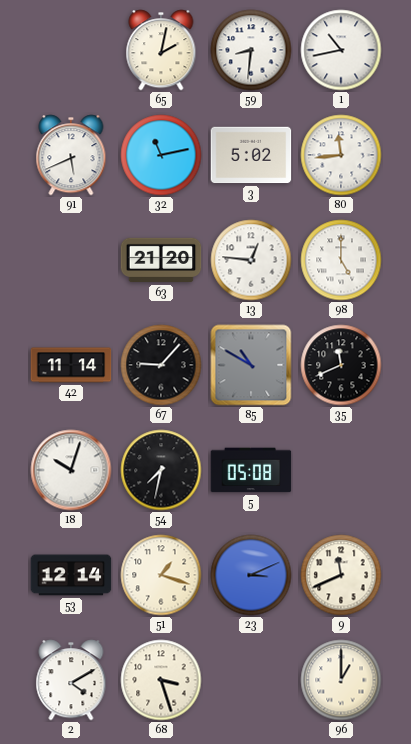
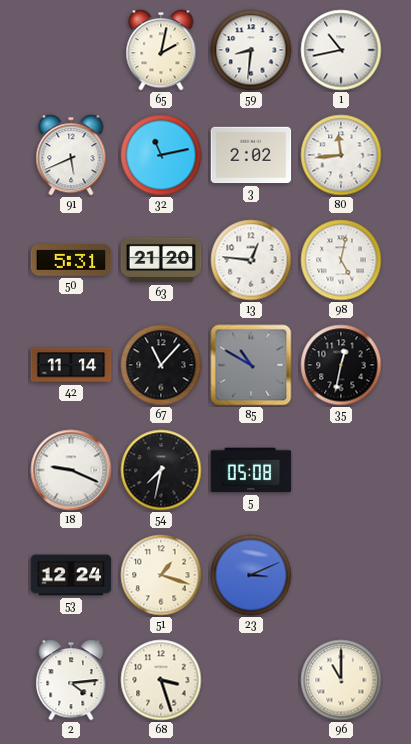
3: 5:02 -> 2:02
50: none -> 5:31
98: 5:00 -> 5:02
67: 9:07 -> 11:07
35: 11:41 -> 12:32
18: 10:03 -> 9:19
53: 12:14 -> 12:24
9: 11:41 -> none
2: 4:10 -> 4:14
96: 1:00 -> 11:00
